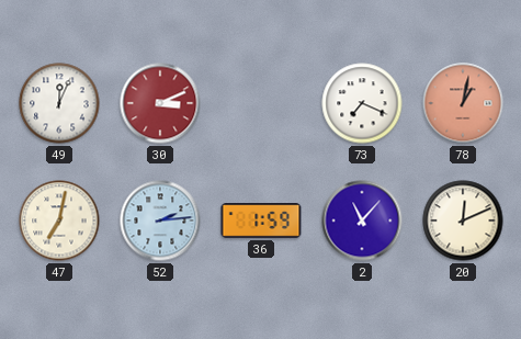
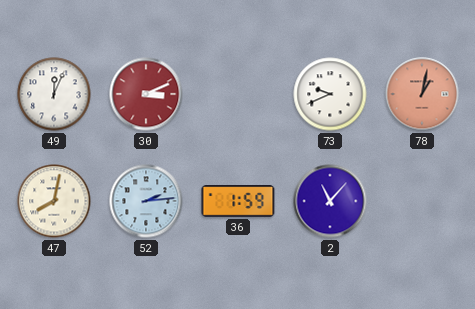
73: 7:19 -> 9:41
47: 7:02 -> 8:02
20: 12:11 -> none
